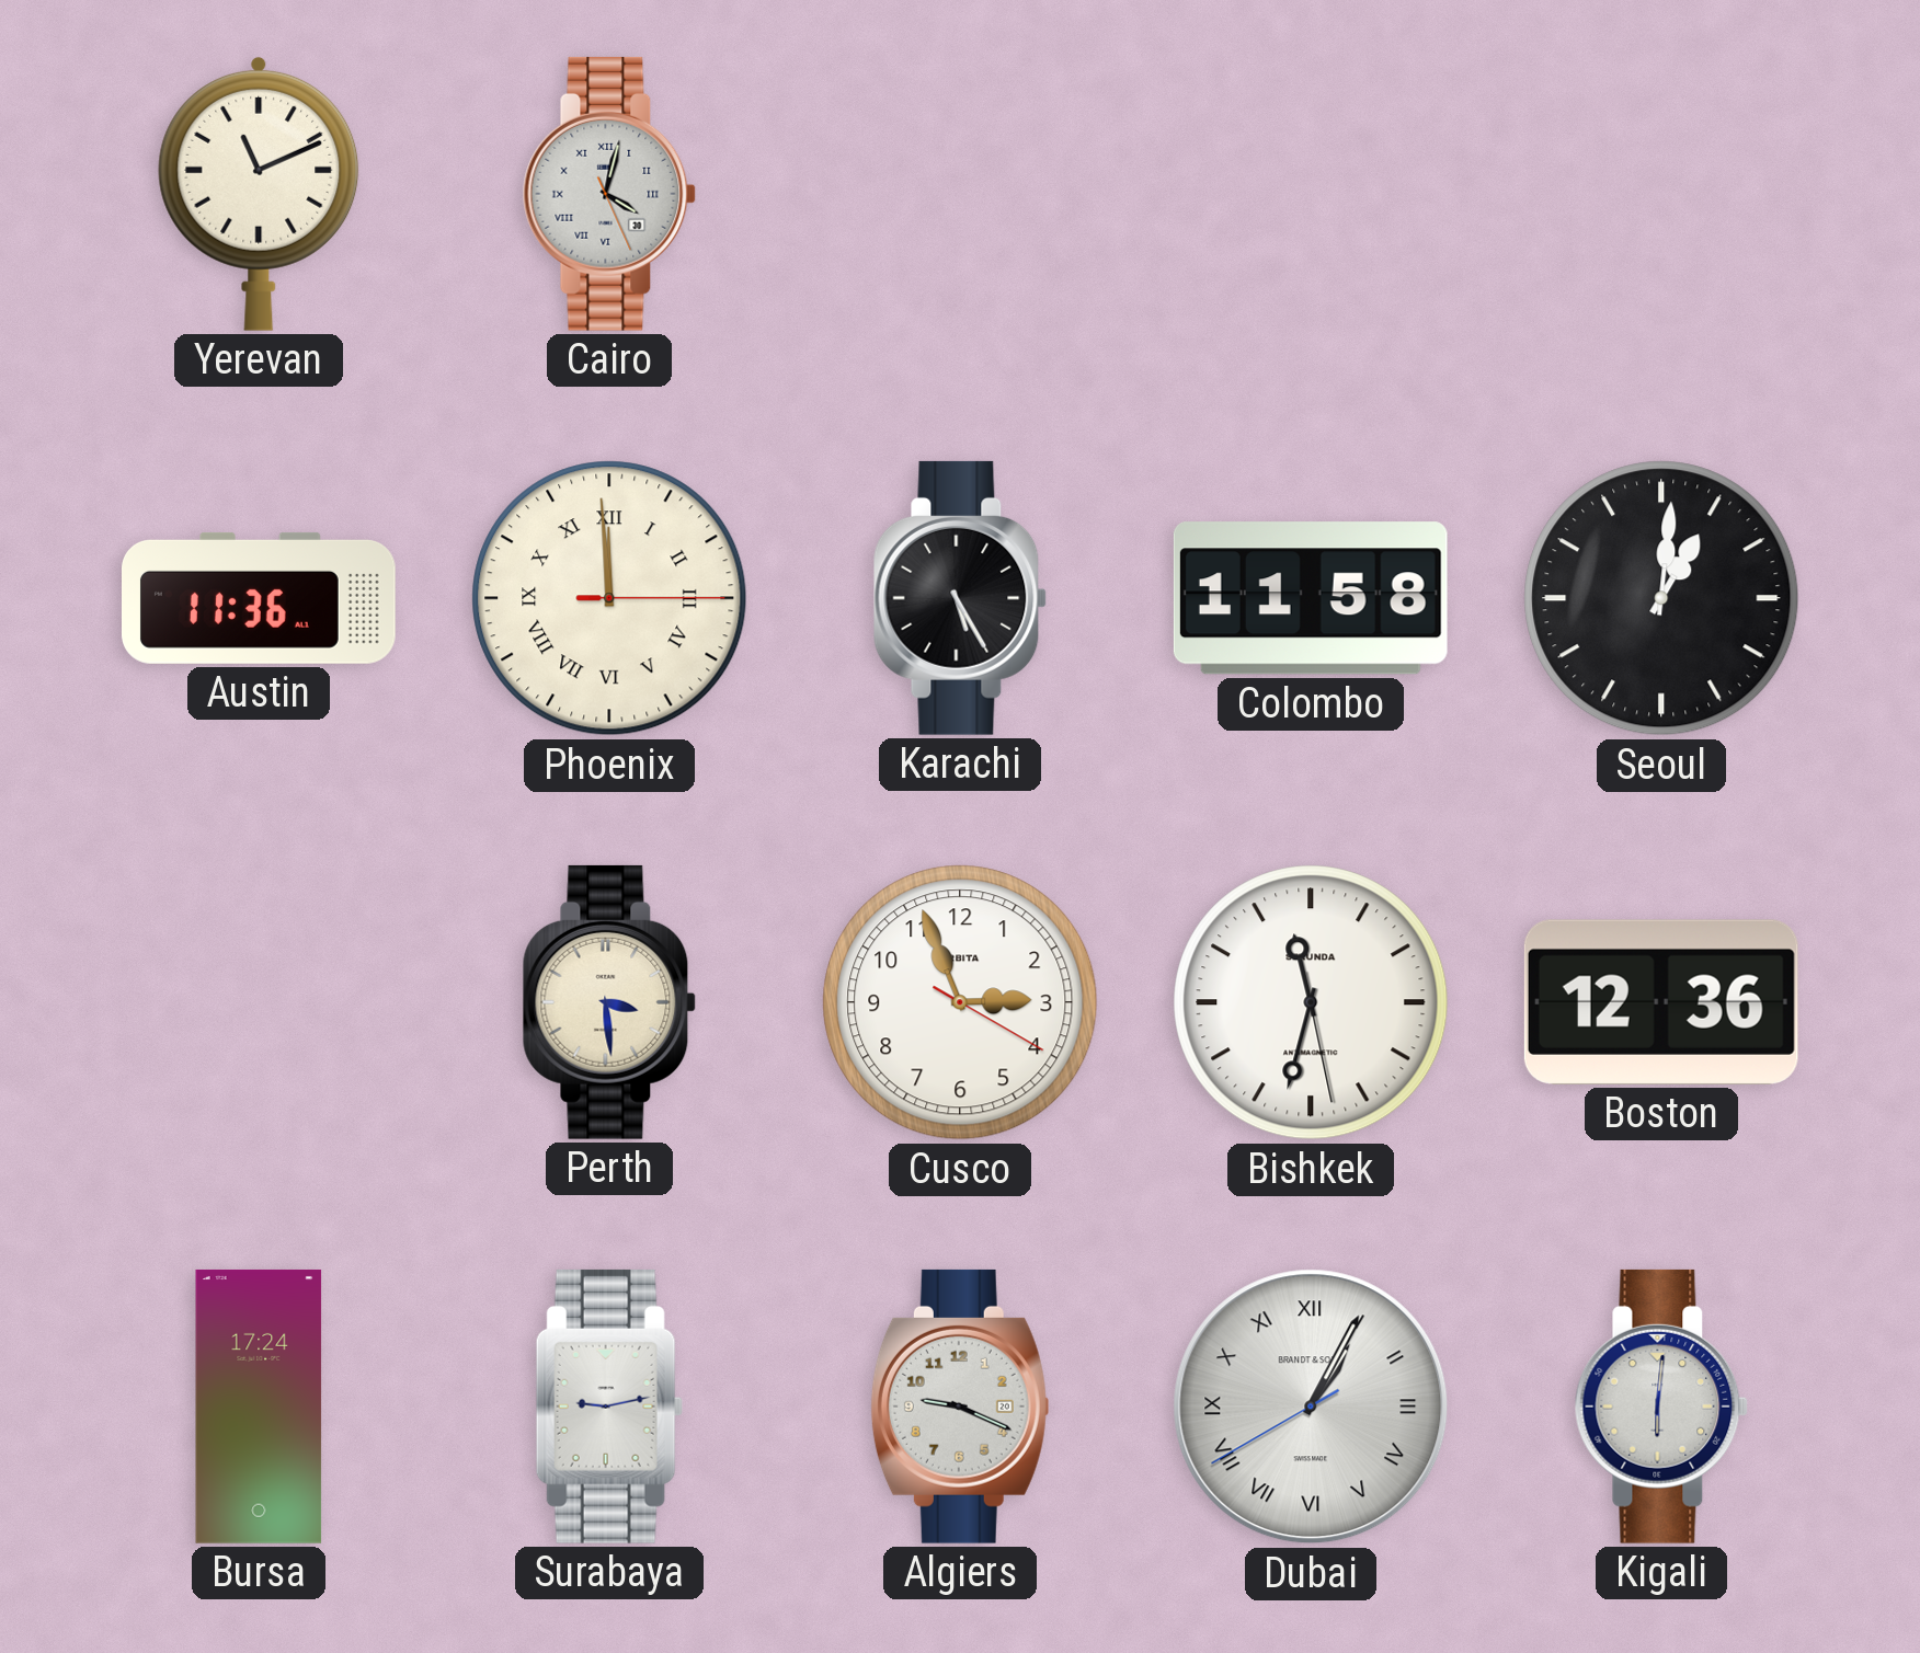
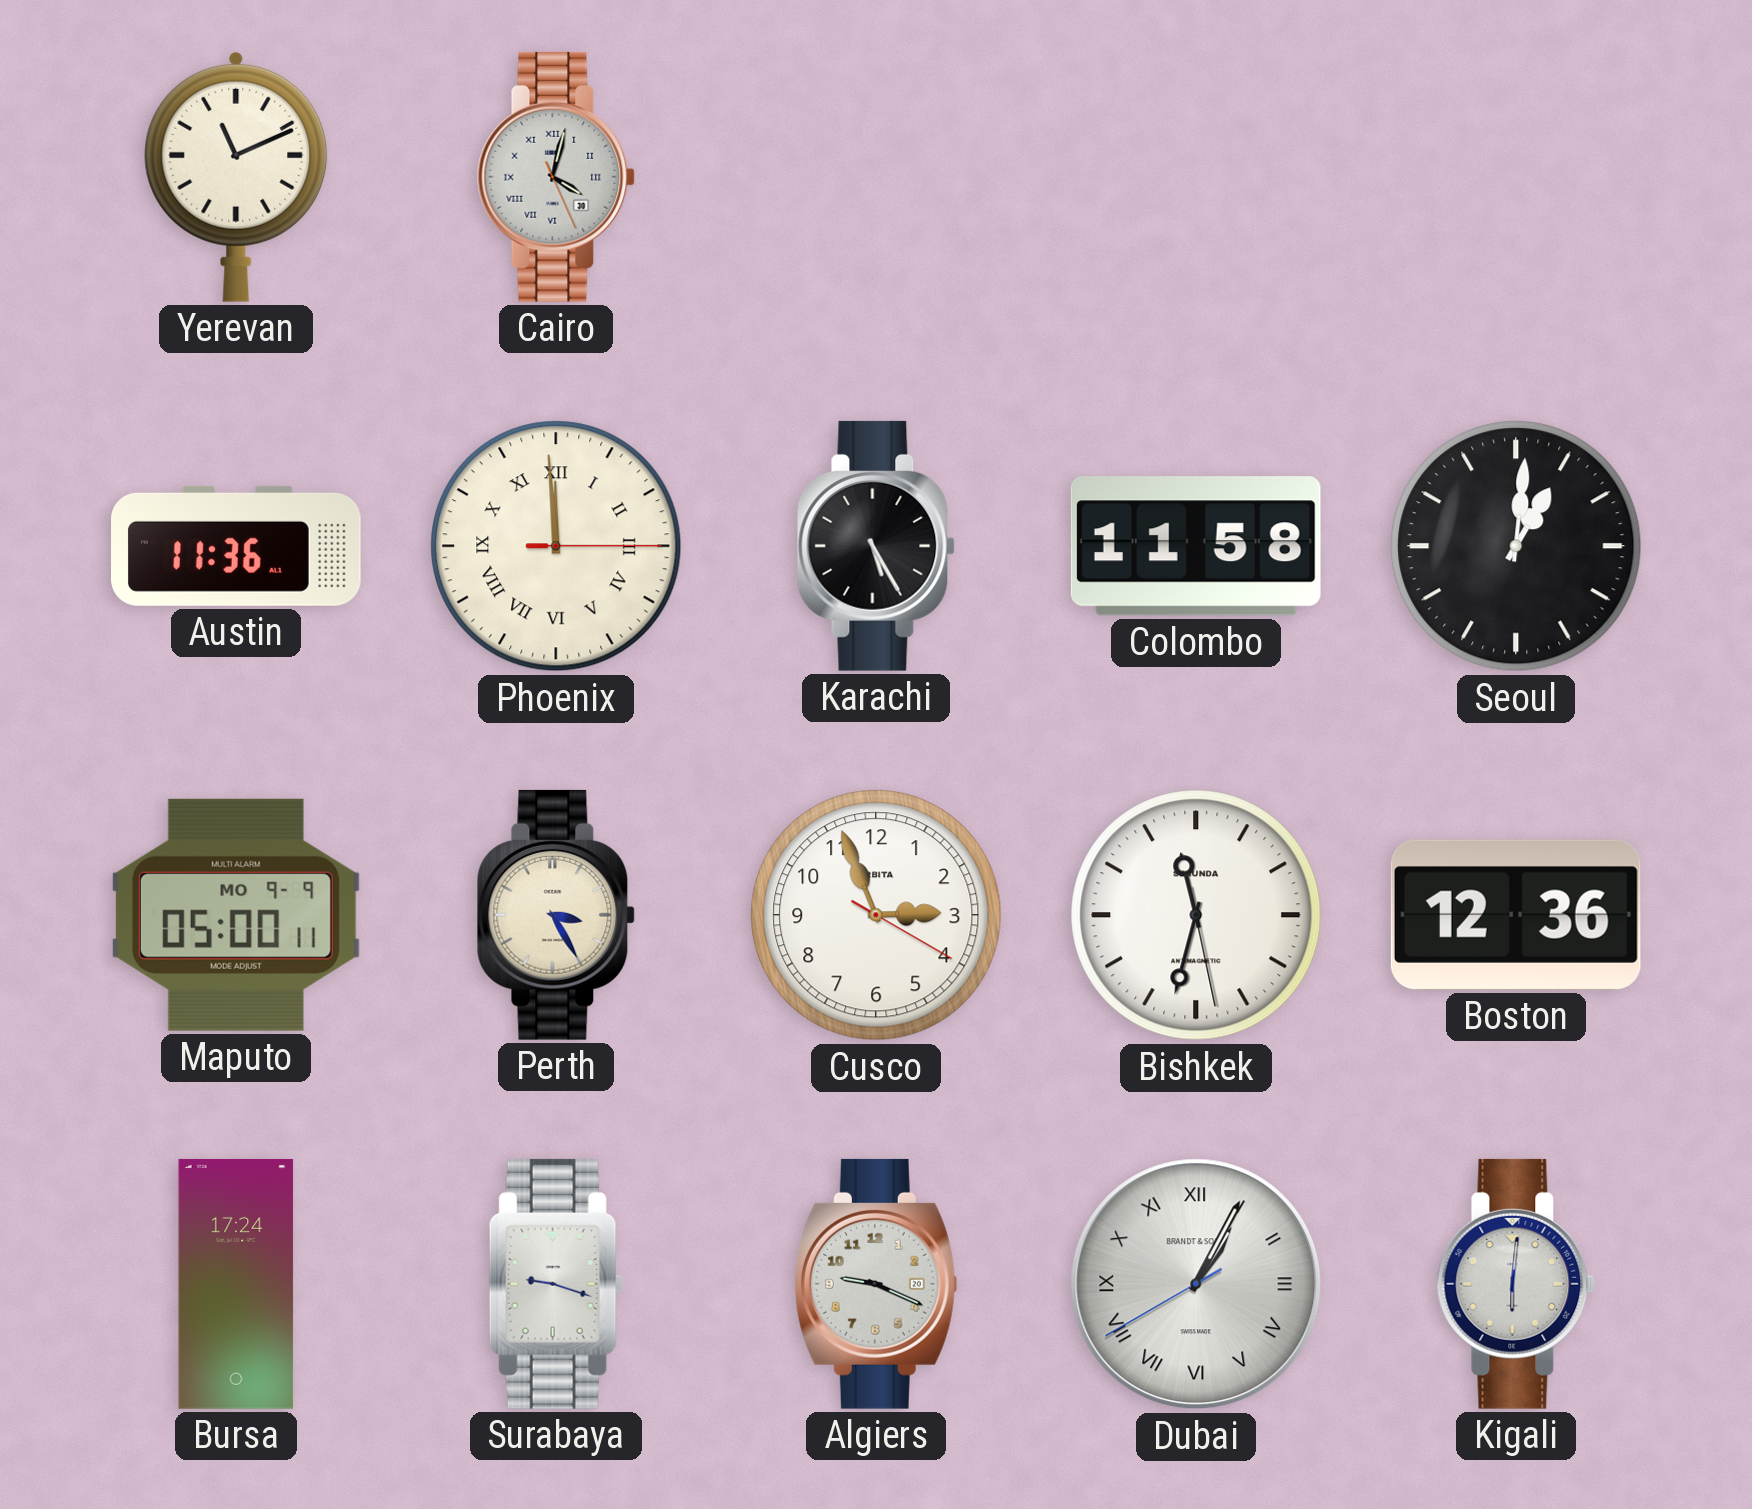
Maputo: none -> 05:00
Perth: 3:29 -> 3:25
Surabaya: 9:13 -> 9:18
